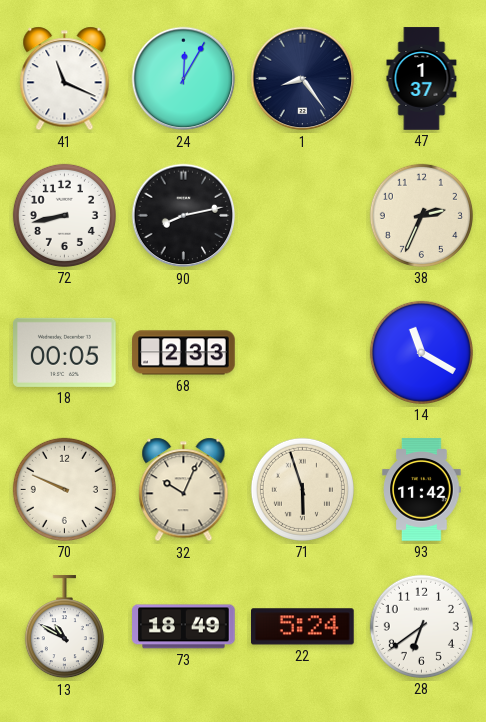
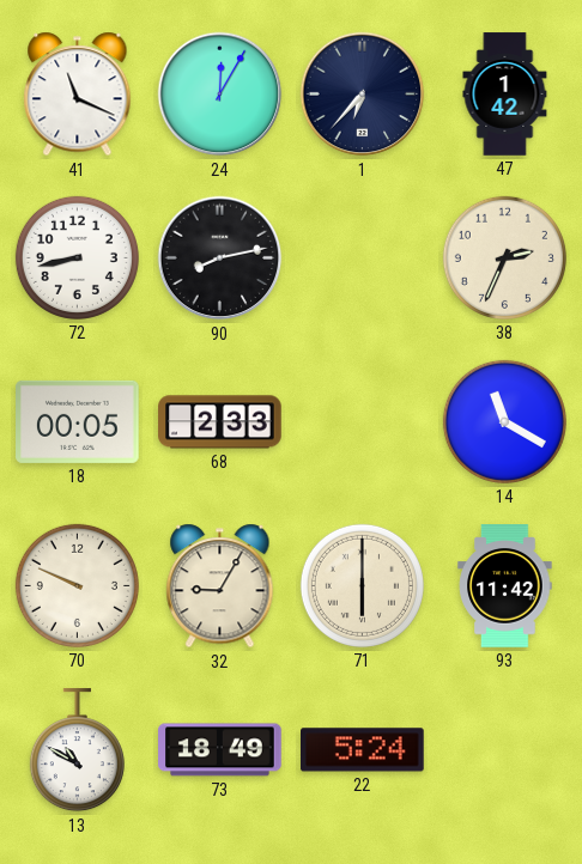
1: 8:24 -> 6:37
47: 1:37 -> 1:42
32: 10:04 -> 9:05
71: 5:57 -> 6:00
28: 6:39 -> none
